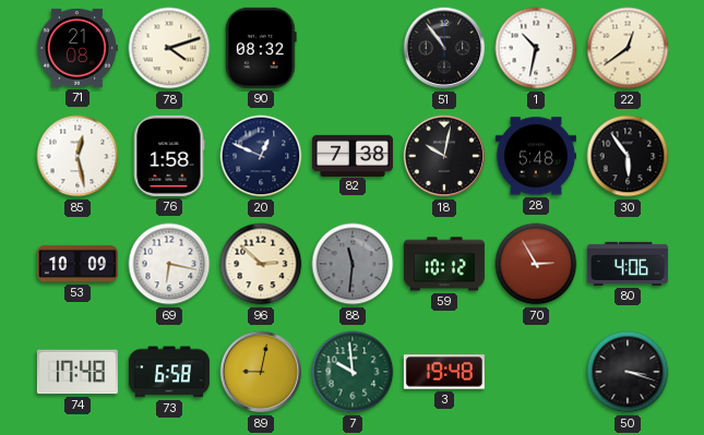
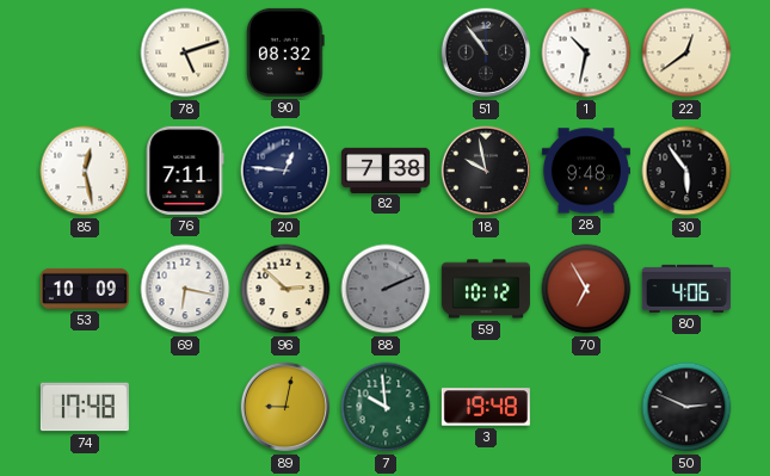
71: 21:08 -> none
78: 4:12 -> 5:12
76: 1:58 -> 7:11
20: 12:49 -> 12:46
18: 10:02 -> 9:58
28: 5:48 -> 9:48
88: 11:31 -> 2:11
70: 2:55 -> 6:55
73: 6:58 -> none
50: 3:18 -> 2:49
